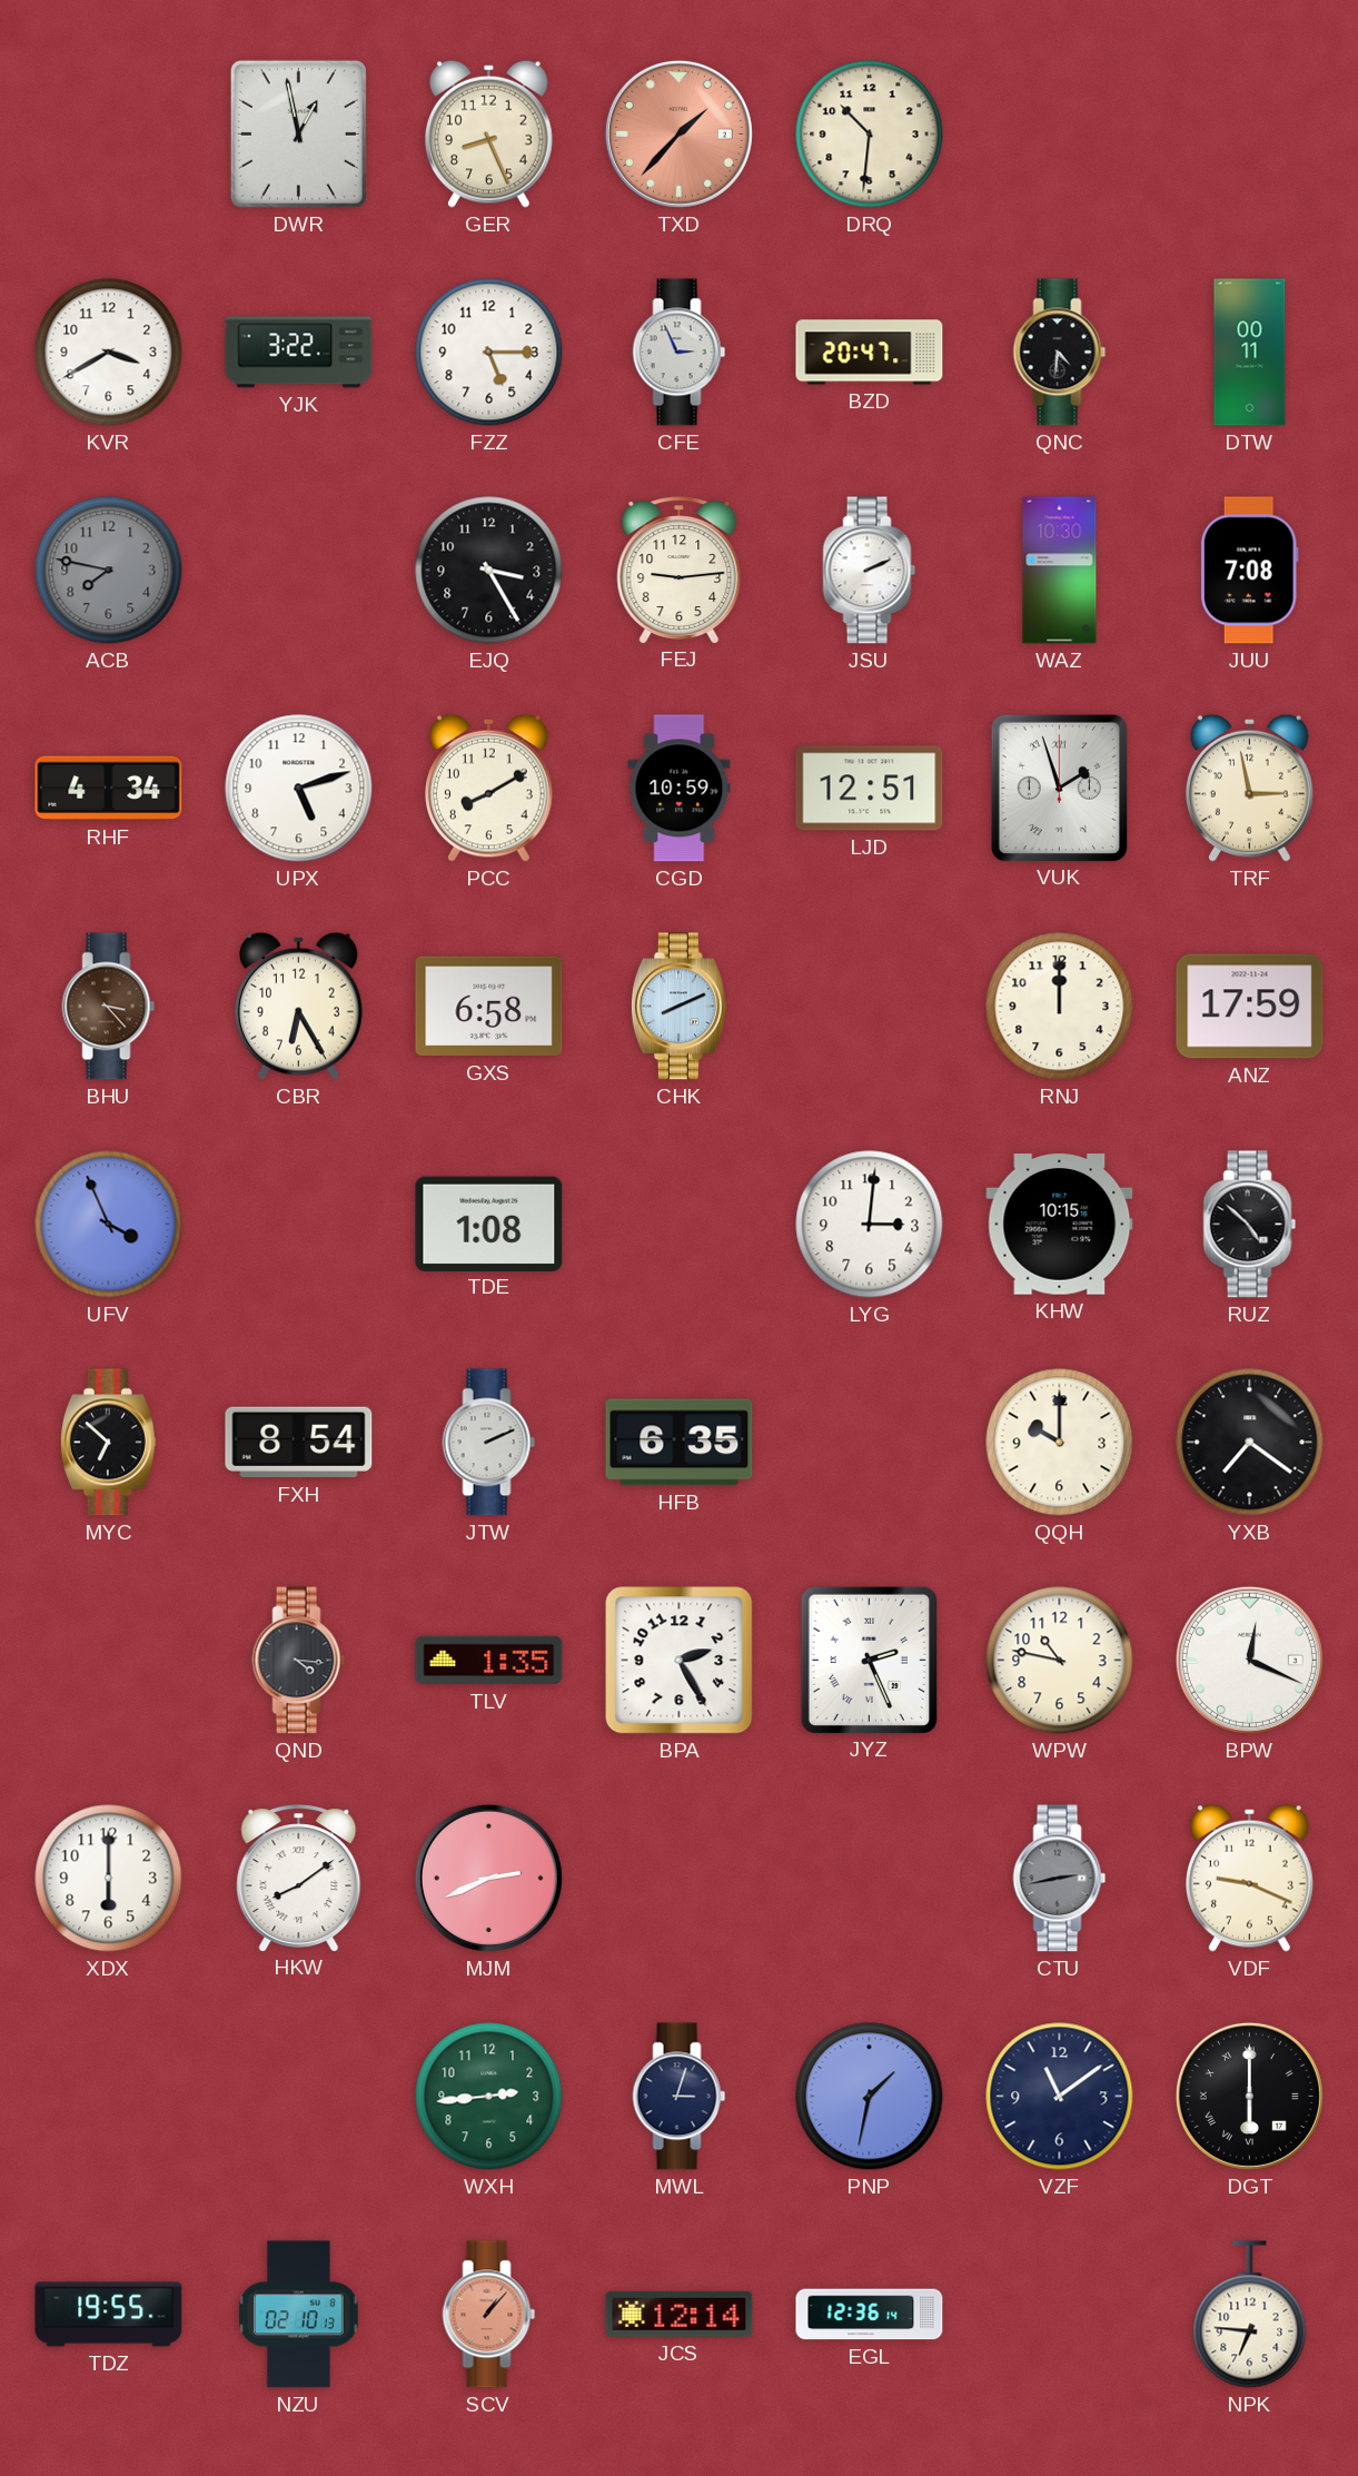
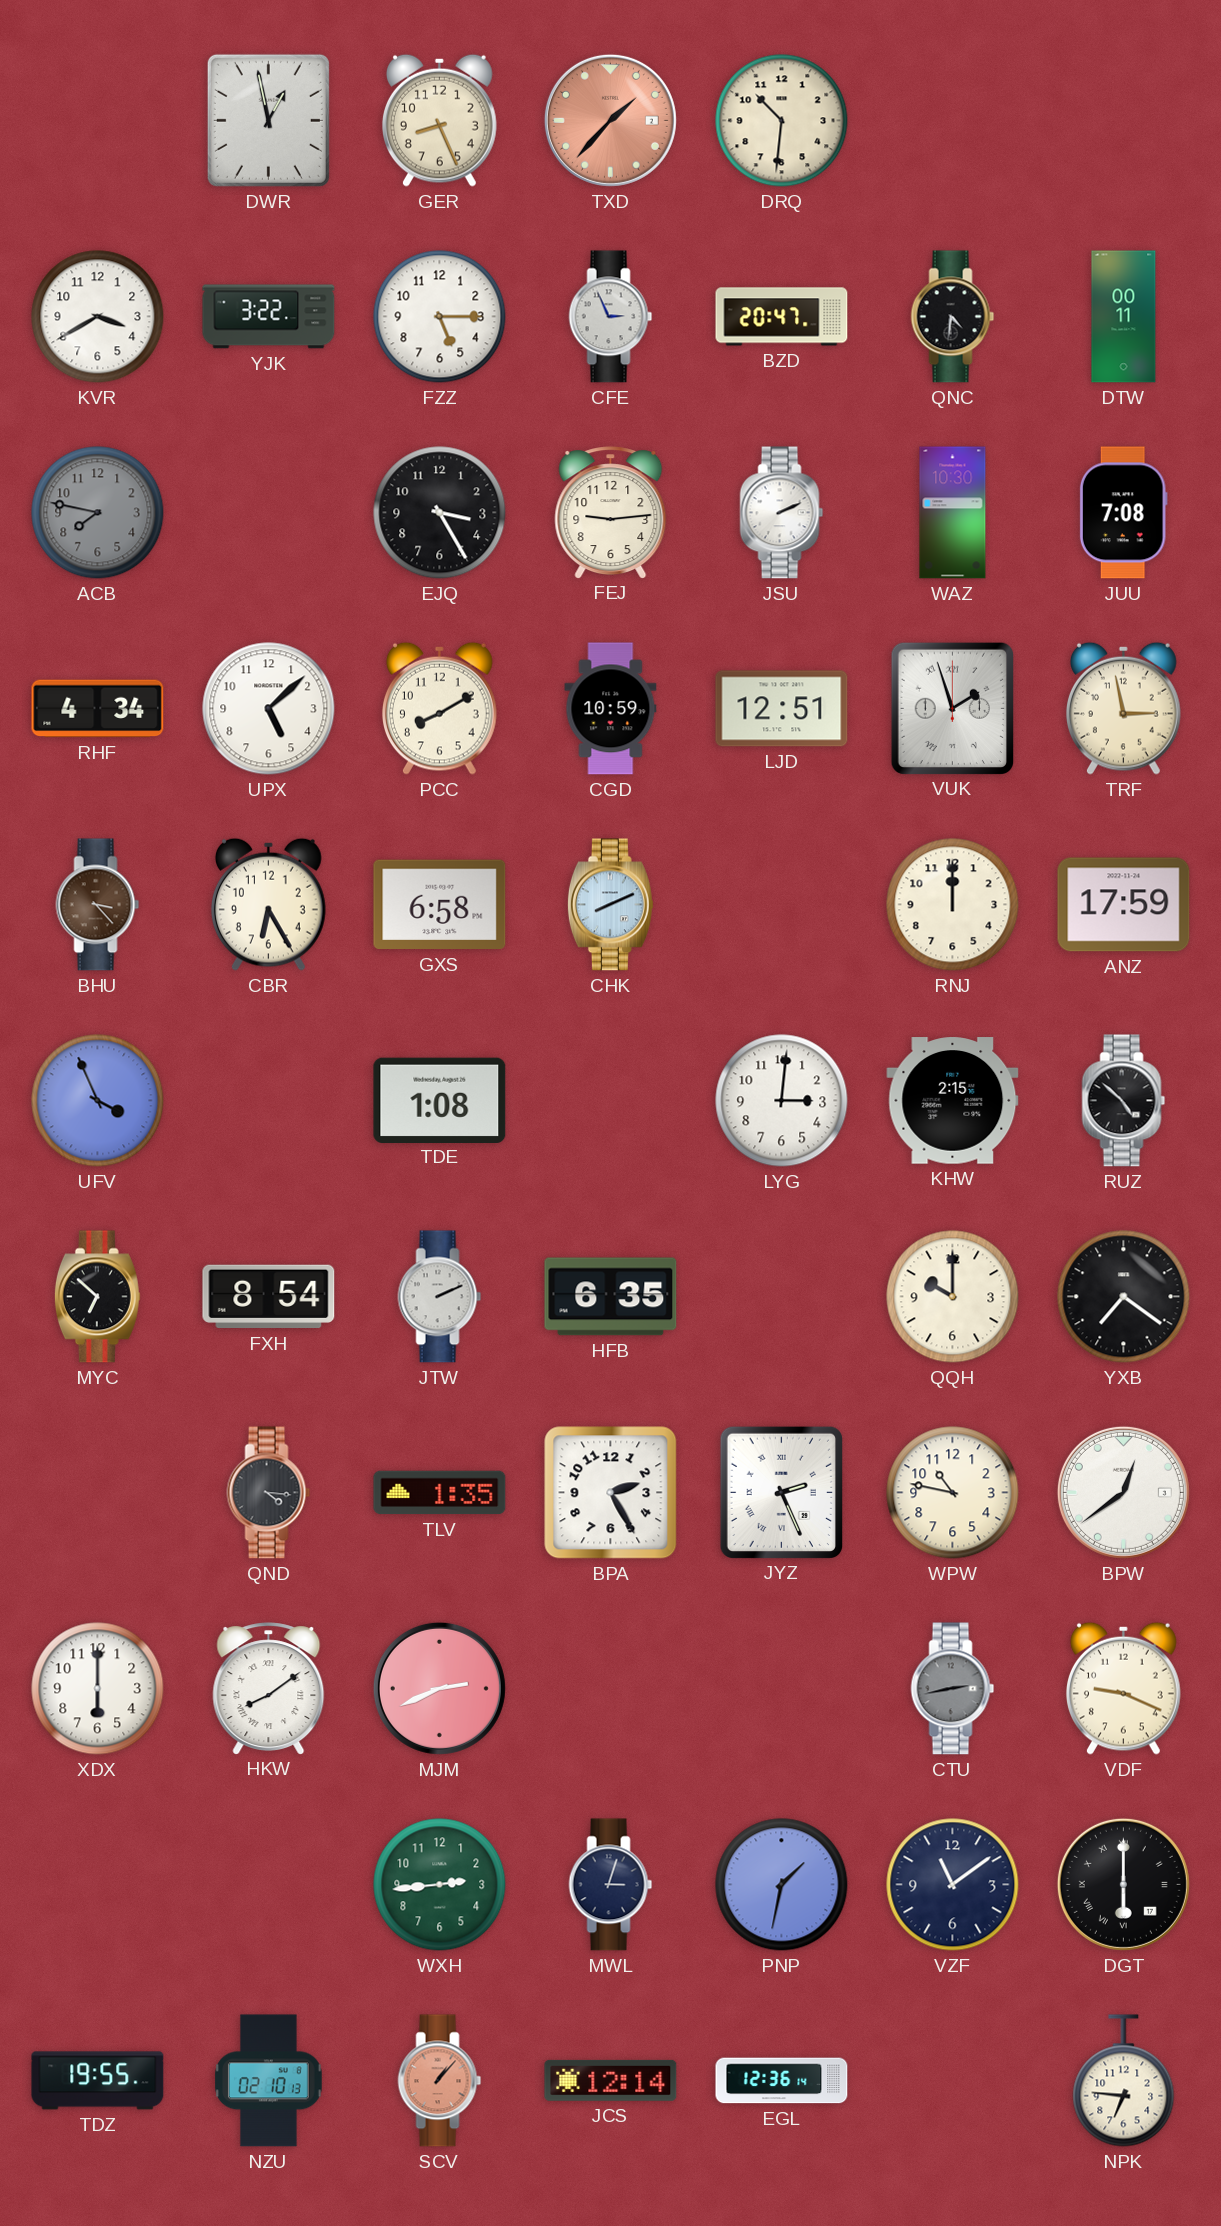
UPX: 5:12 -> 5:08
KHW: 10:15 -> 2:15
BPW: 12:19 -> 12:39
